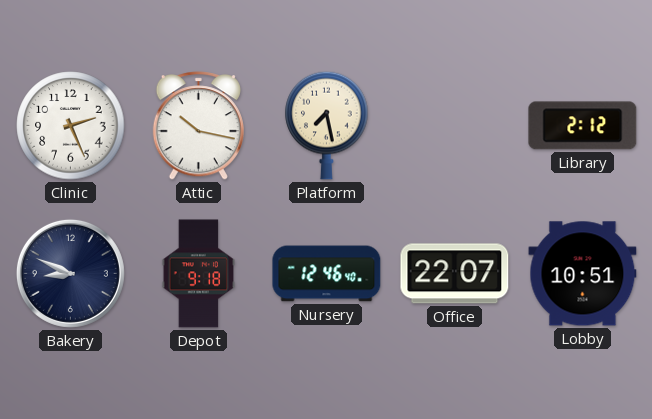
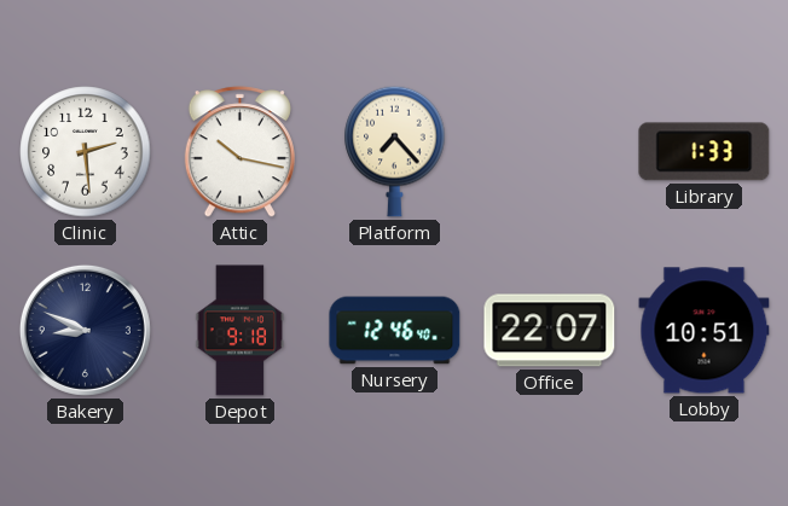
Clinic: 2:26 -> 2:29
Platform: 7:28 -> 7:23
Library: 2:12 -> 1:33
